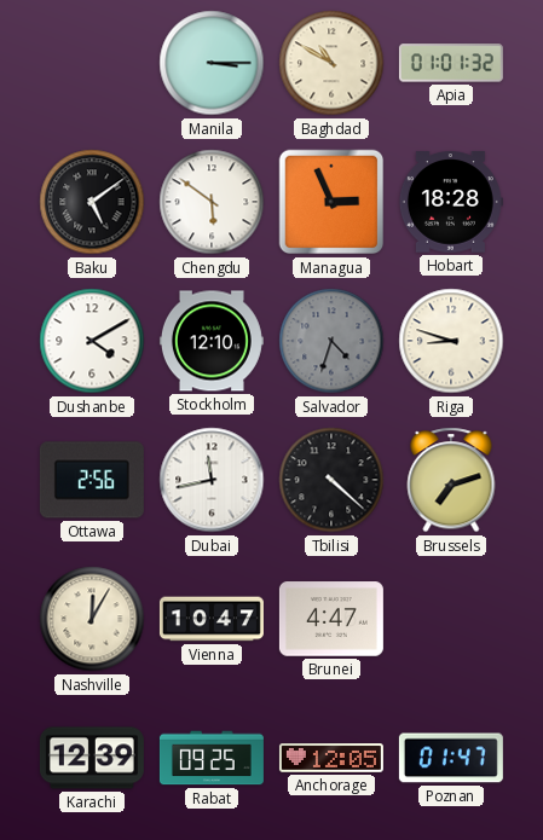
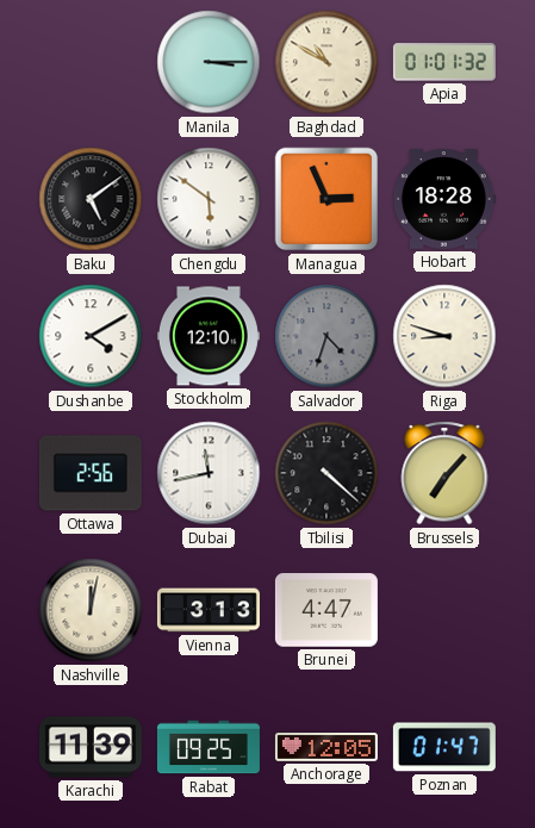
Brussels: 7:12 -> 7:07
Nashville: 12:05 -> 12:02
Vienna: 10:47 -> 3:13
Karachi: 12:39 -> 11:39
